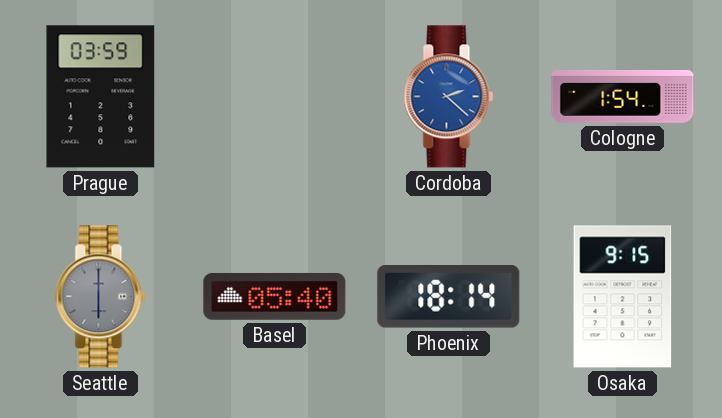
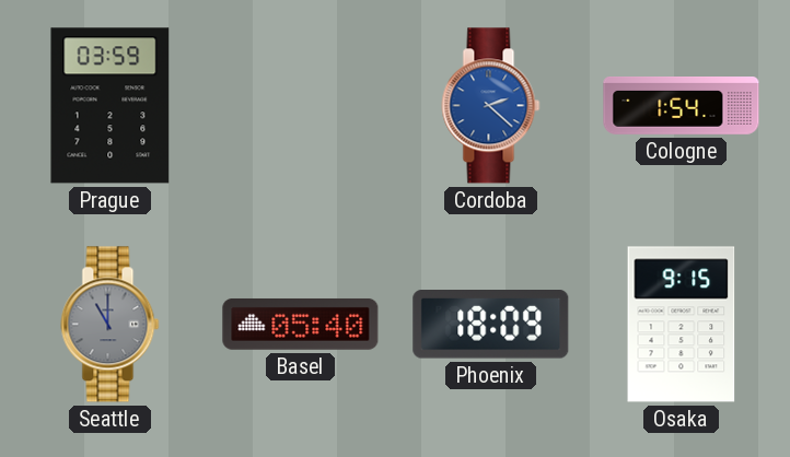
Seattle: 6:00 -> 11:00
Phoenix: 18:14 -> 18:09
